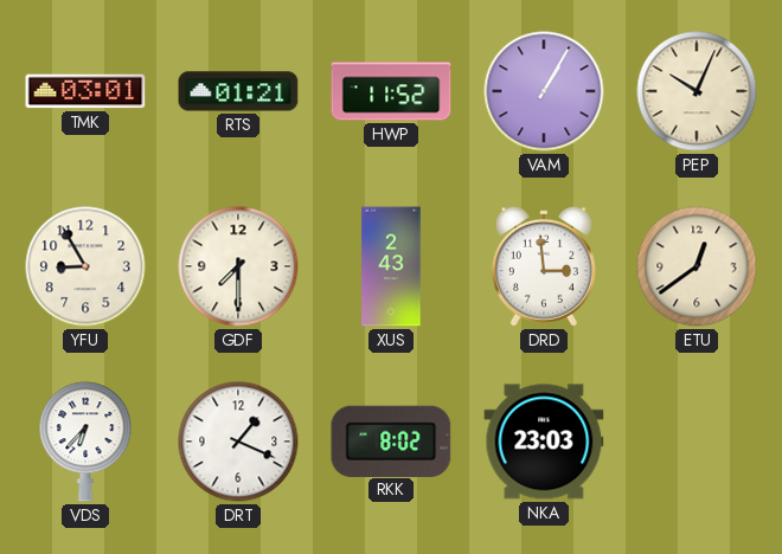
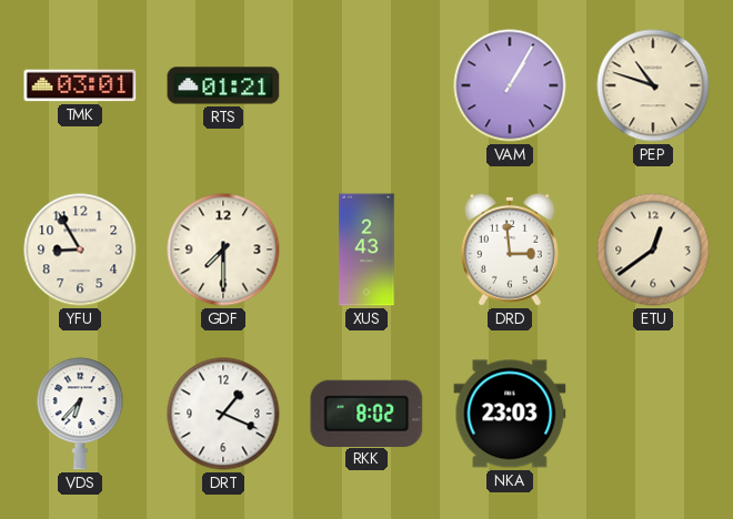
HWP: 11:52 -> none
PEP: 10:04 -> 10:48
